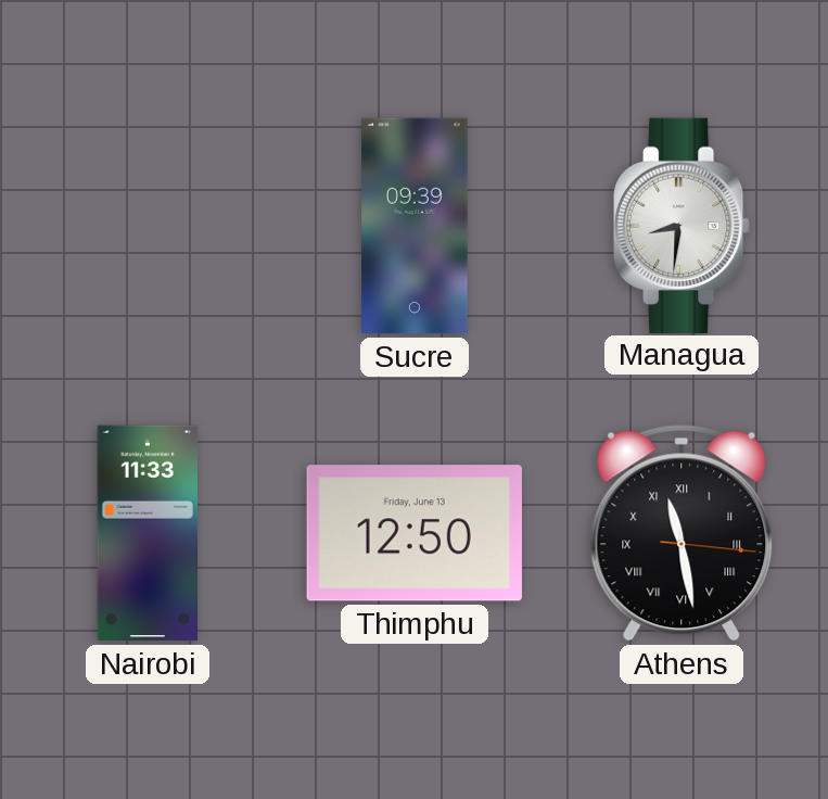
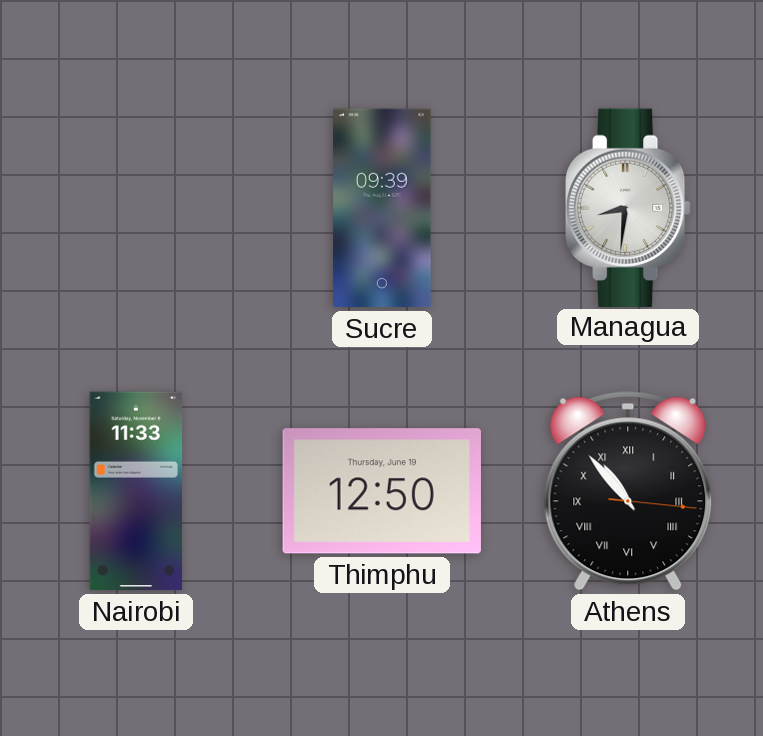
Thimphu date: Friday, June 13 -> Thursday, June 19
Athens: 11:28 -> 10:53
